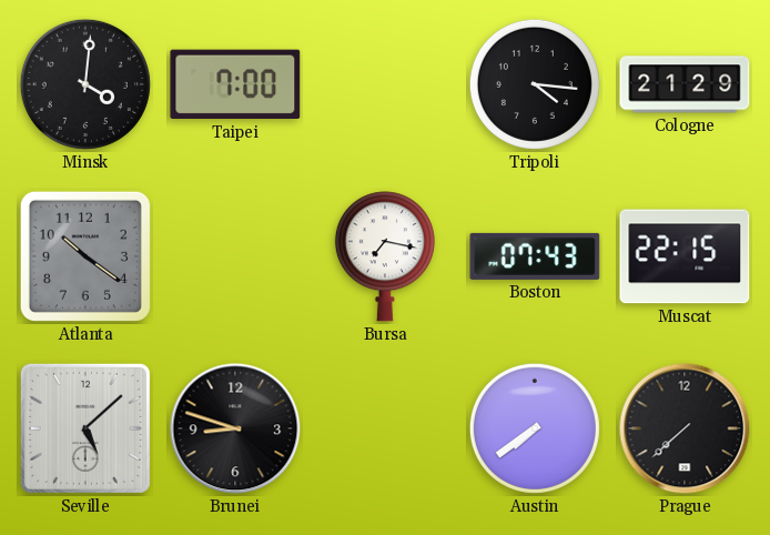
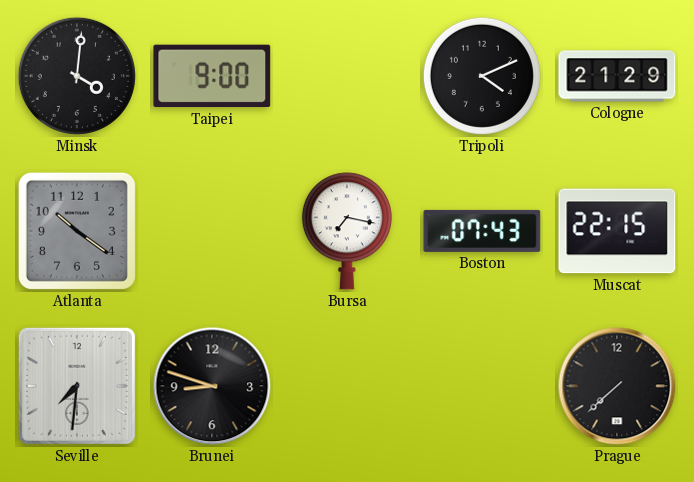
Taipei: 7:00 -> 9:00
Tripoli: 4:16 -> 4:11
Seville: 5:08 -> 7:31
Austin: 7:39 -> none
